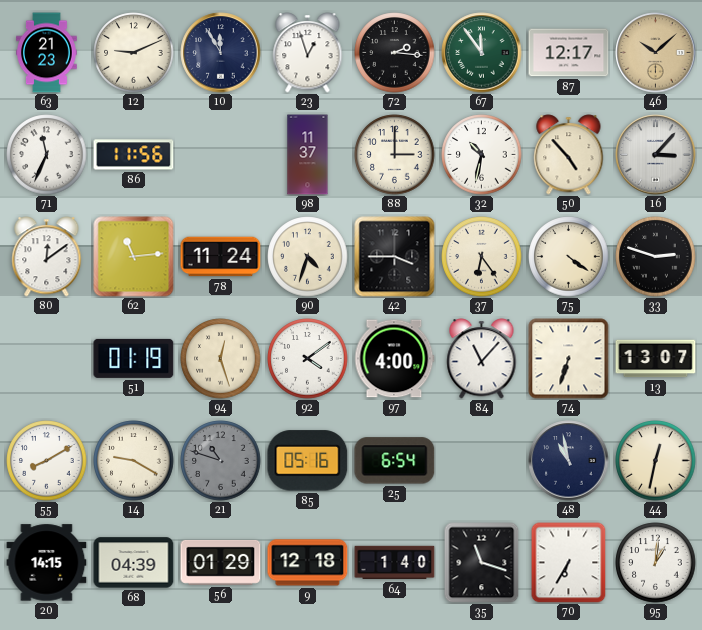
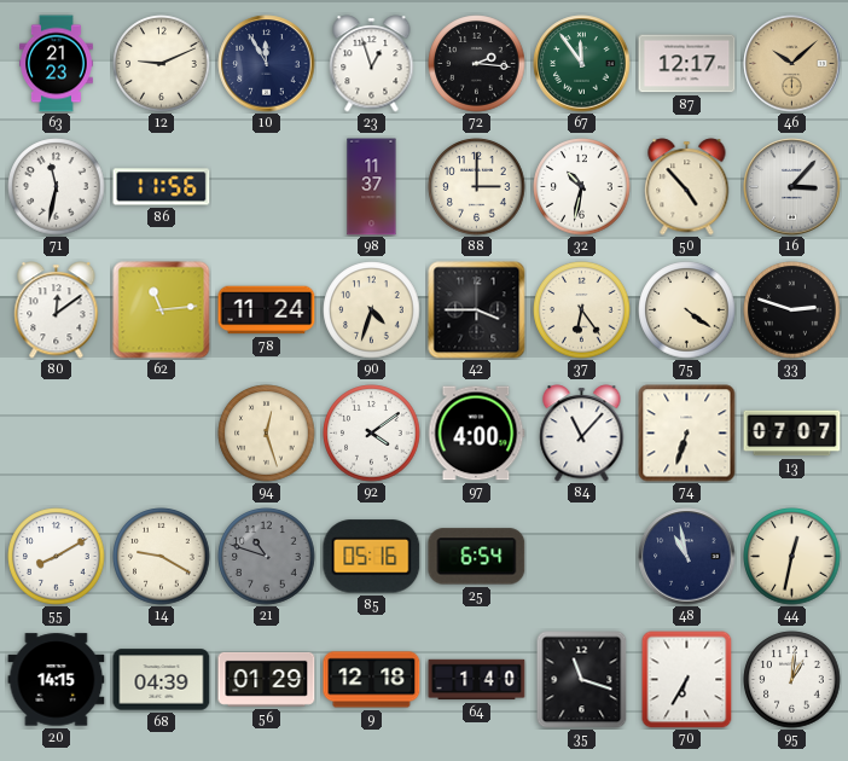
71: 11:34 -> 11:32
51: 01:19 -> none
13: 13:07 -> 07:07
